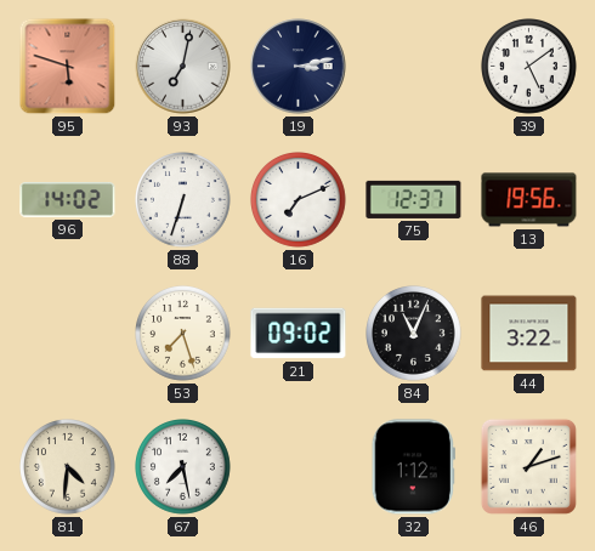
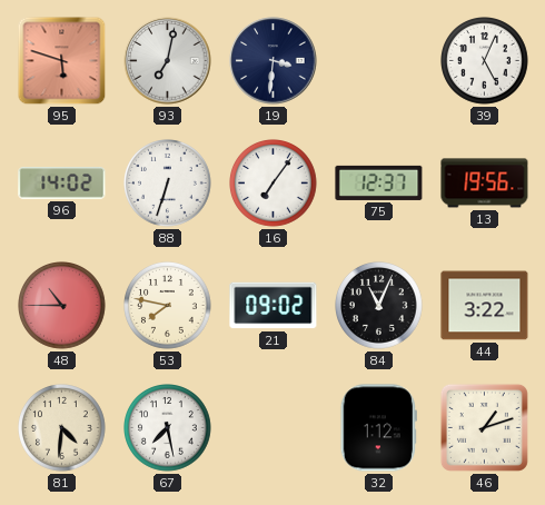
19: 3:13 -> 3:31
39: 5:09 -> 5:04
16: 7:11 -> 7:06
48: none -> 10:45
53: 7:27 -> 7:47
